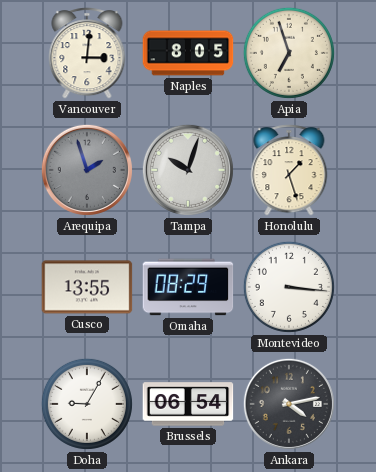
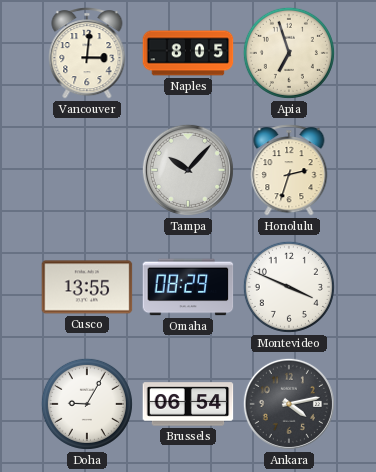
Arequipa: 1:57 -> none
Tampa: 10:03 -> 10:07
Honolulu: 1:27 -> 2:33
Montevideo: 3:16 -> 3:49
